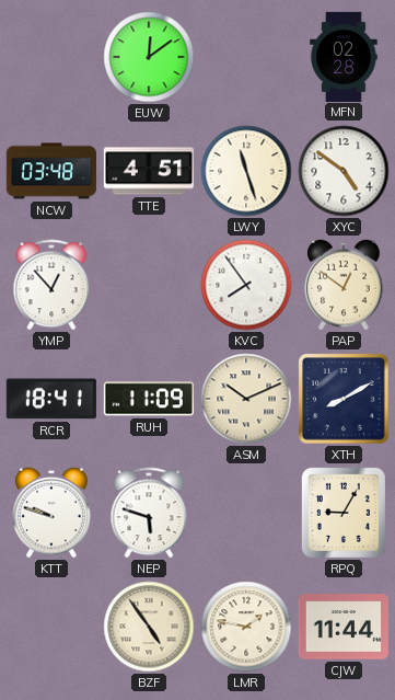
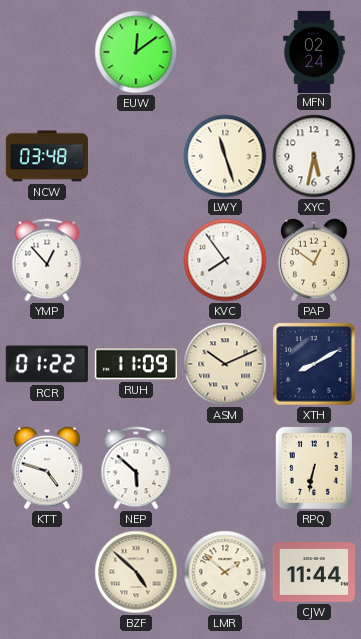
MFN: 02:28 -> 02:24
TTE: 4:51 -> none
XYC: 4:51 -> 5:32
RCR: 18:41 -> 01:22
KTT: 9:48 -> 4:48
NEP: 5:48 -> 5:52
RPQ: 9:05 -> 6:32
BZF: 4:54 -> 4:52
LMR: 1:47 -> 1:52
